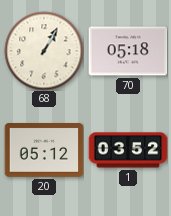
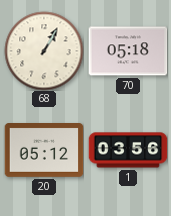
1: 03:52 -> 03:56
